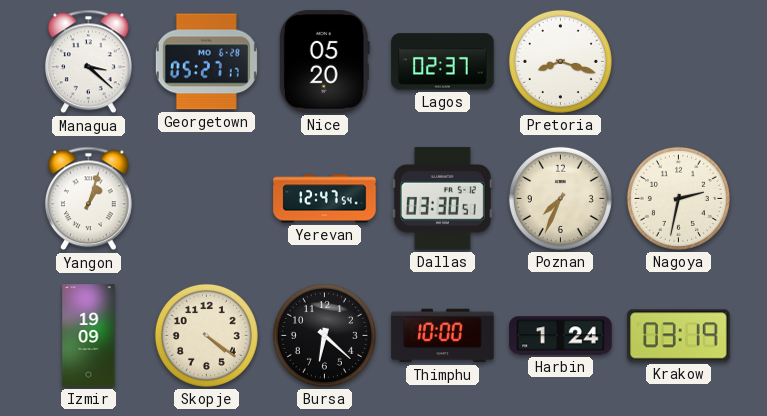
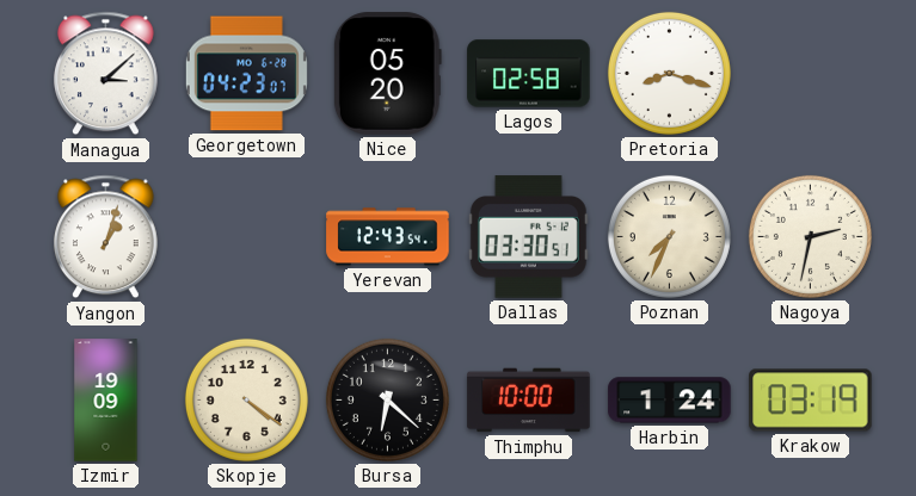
Managua: 3:22 -> 3:08
Georgetown: 05:27 -> 04:23
Lagos: 02:37 -> 02:58
Yerevan: 12:47 -> 12:43
